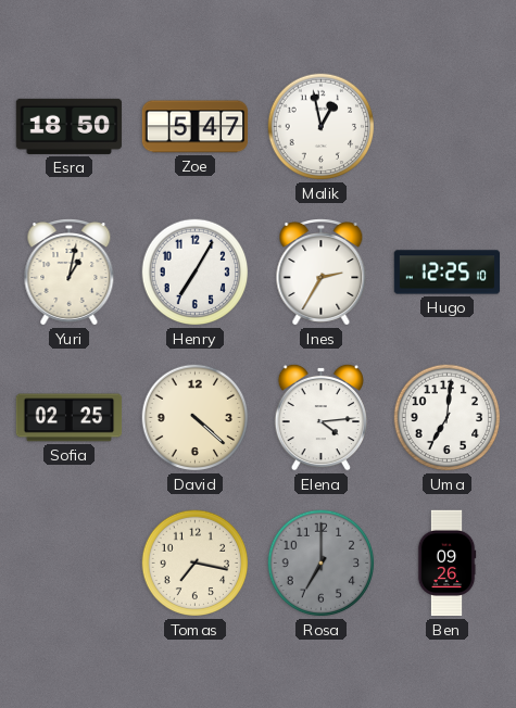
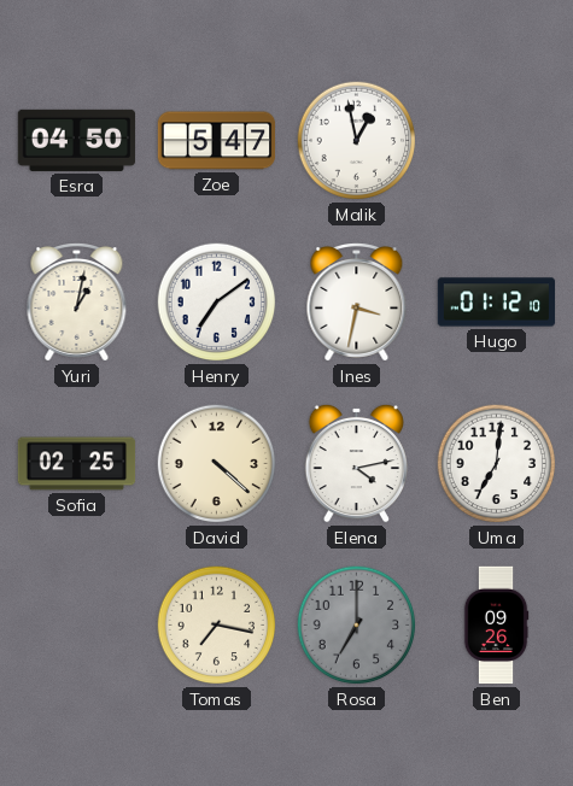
Esra: 18:50 -> 04:50
Henry: 7:05 -> 7:09
Ines: 2:35 -> 3:32
Hugo: 12:25 -> 01:12
Elena: 4:14 -> 4:13
